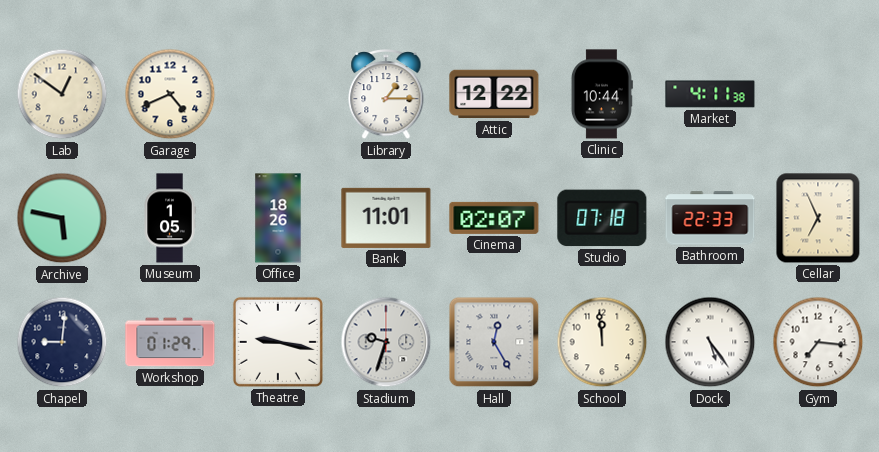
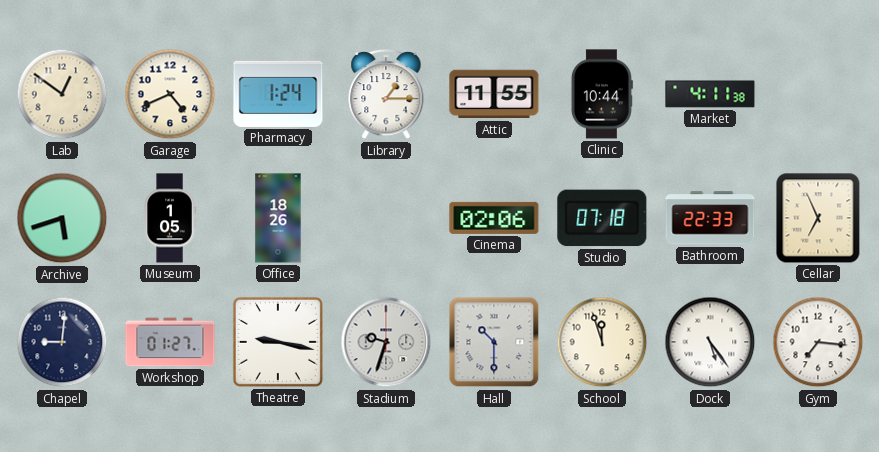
Pharmacy: none -> 1:24
Attic: 12:22 -> 11:55
Archive: 5:47 -> 5:42
Bank: 11:01 -> none
Cinema: 02:07 -> 02:06
Workshop: 01:29 -> 01:27
Hall: 12:25 -> 10:30
School: 11:59 -> 11:57
